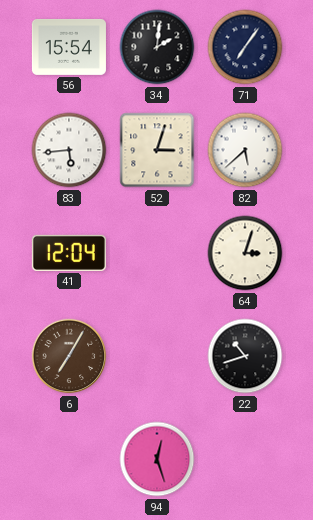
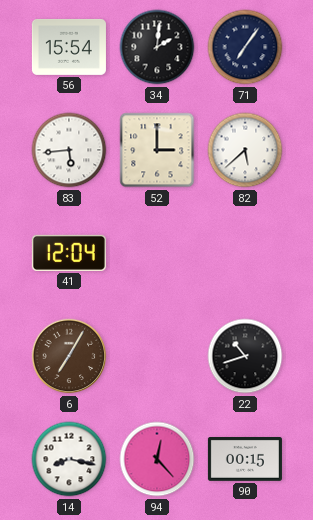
52: 3:03 -> 3:00
64: 3:03 -> none
14: none -> 8:17
94: 12:27 -> 12:23
90: none -> 00:15
